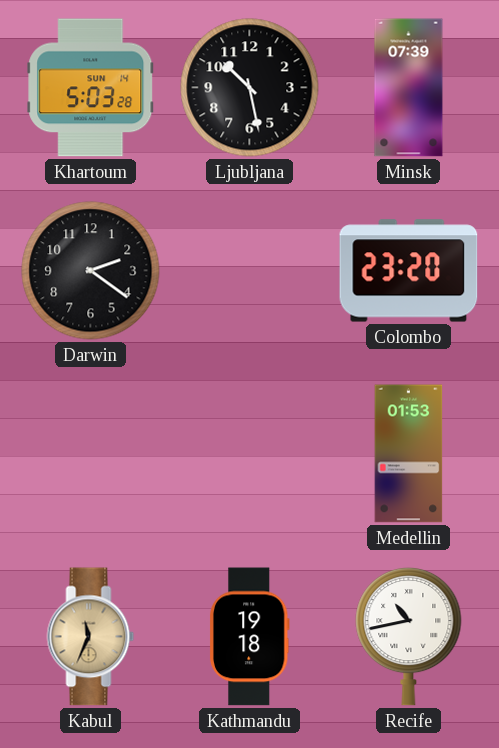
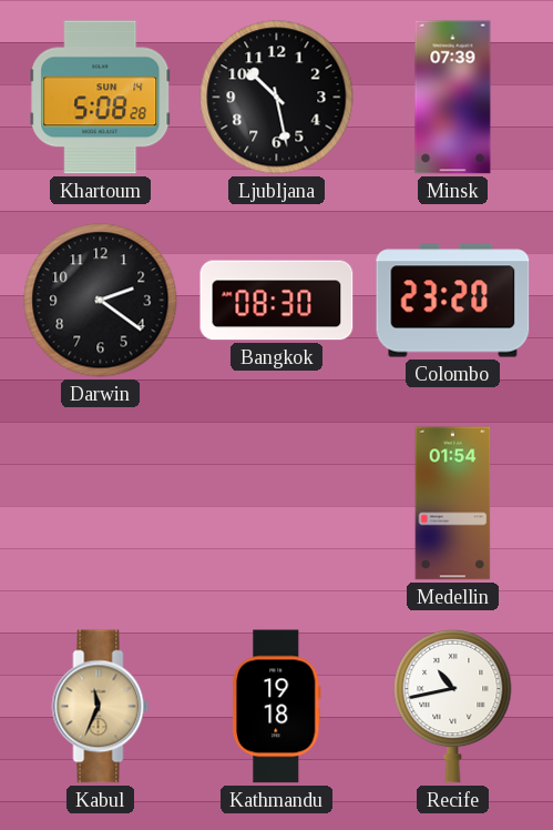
Khartoum: 5:03 -> 5:08
Bangkok: none -> 08:30
Medellin: 01:53 -> 01:54
